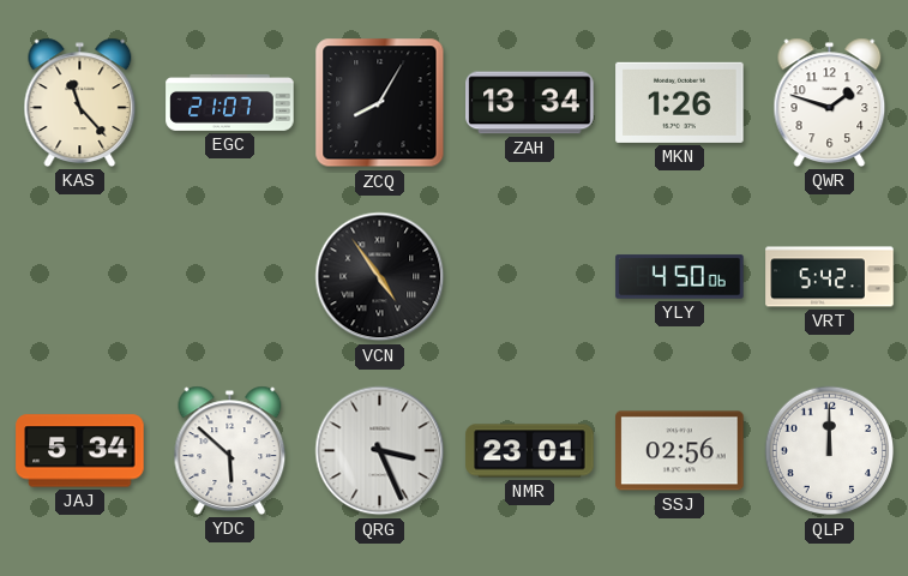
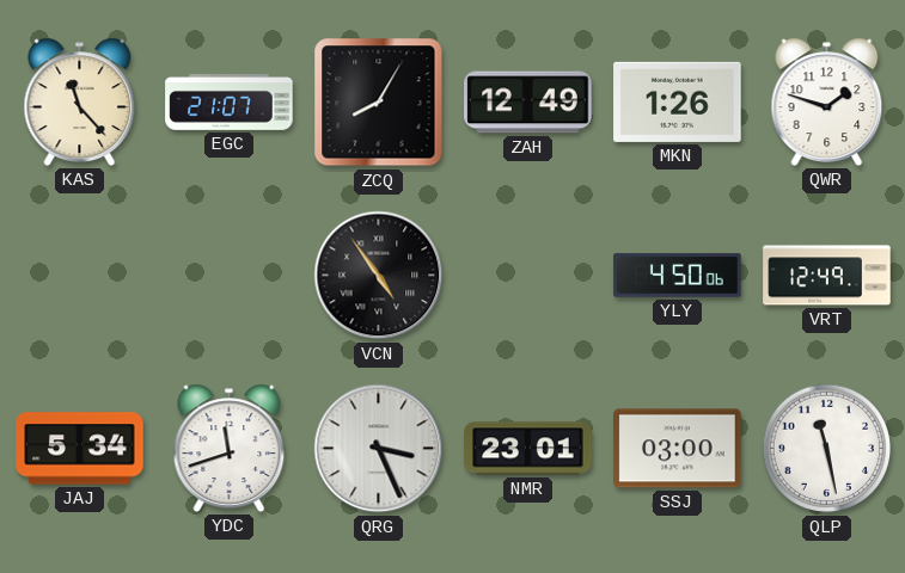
ZAH: 13:34 -> 12:49
VRT: 5:42 -> 12:49
YDC: 5:52 -> 11:42
SSJ: 02:56 -> 03:00
QLP: 12:00 -> 11:28
